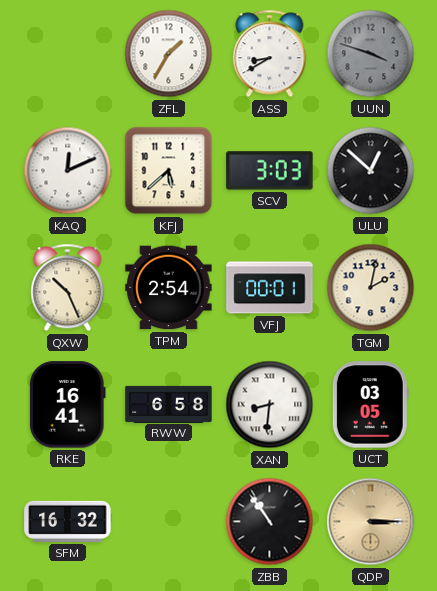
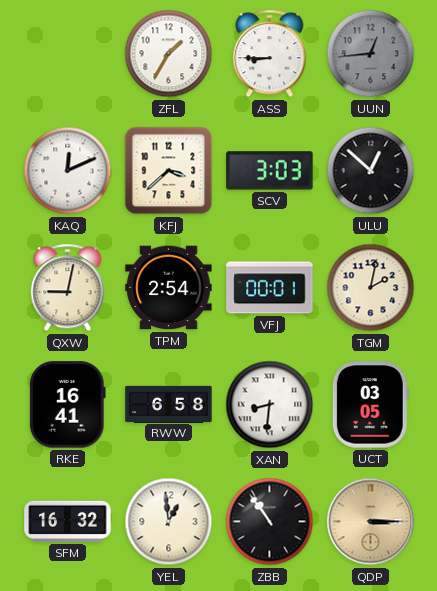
ASS: 8:40 -> 8:45
UUN: 3:48 -> 12:44
KFJ: 5:38 -> 3:38
QXW: 10:26 -> 9:02
YEL: none -> 12:59
